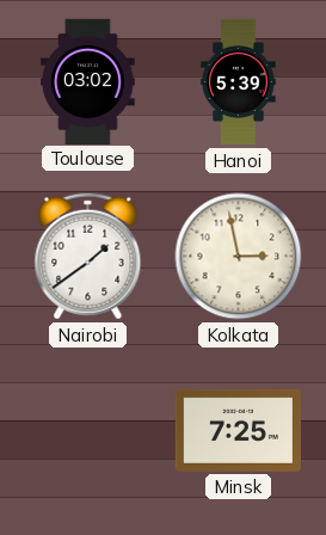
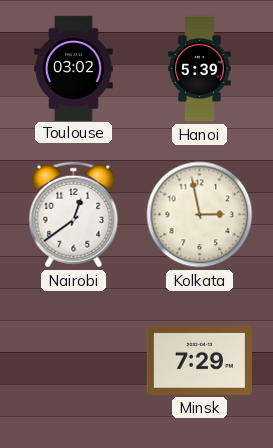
Nairobi: 1:39 -> 12:39
Minsk: 7:25 -> 7:29
